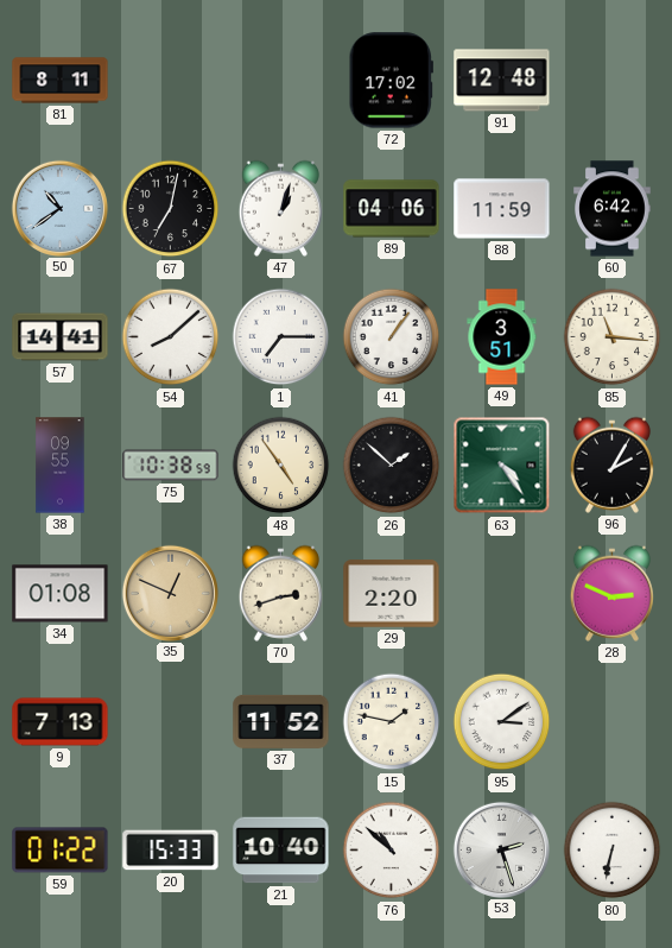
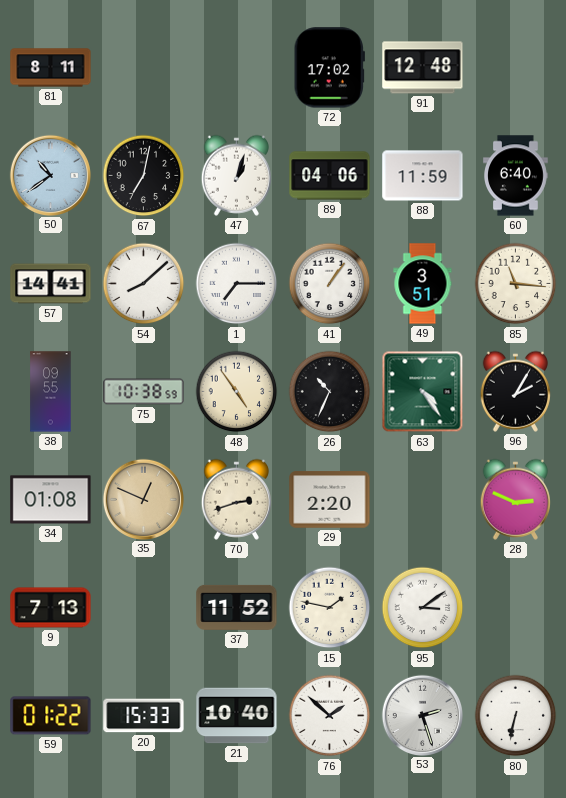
60: 6:42 -> 6:40
26: 1:52 -> 10:34
76: 10:52 -> 1:52
